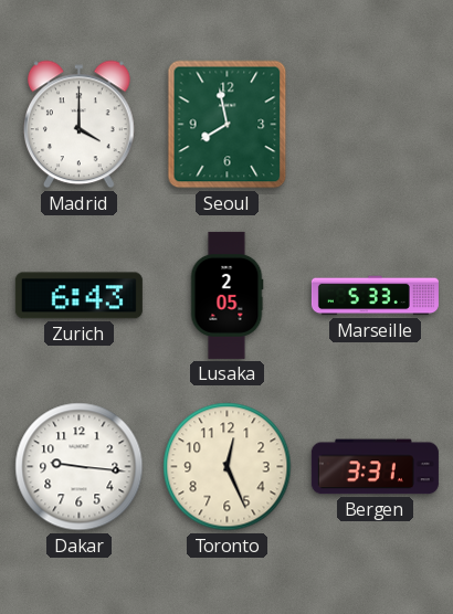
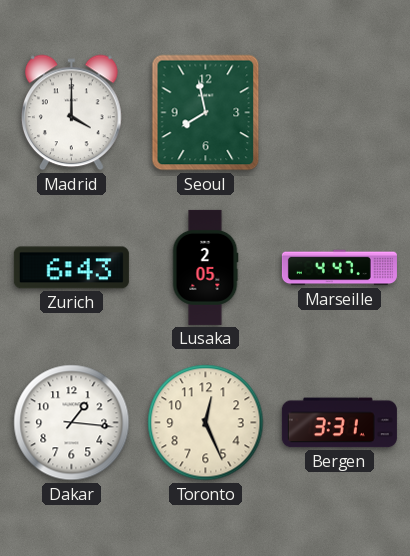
Marseille: 5:33 -> 4:47
Dakar: 9:16 -> 1:16
